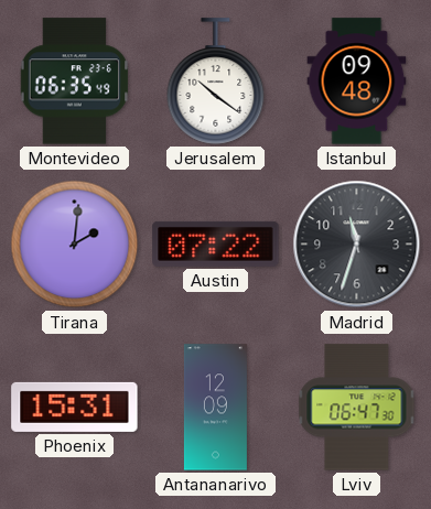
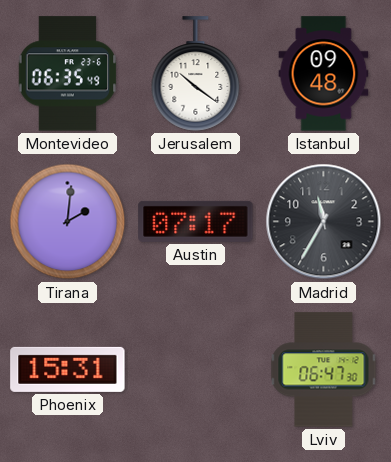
Austin: 07:22 -> 07:17
Madrid: 11:33 -> 11:35
Antananarivo: 12:09 -> none
